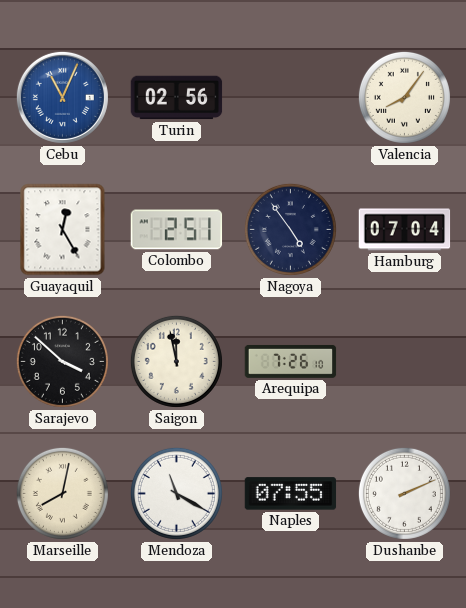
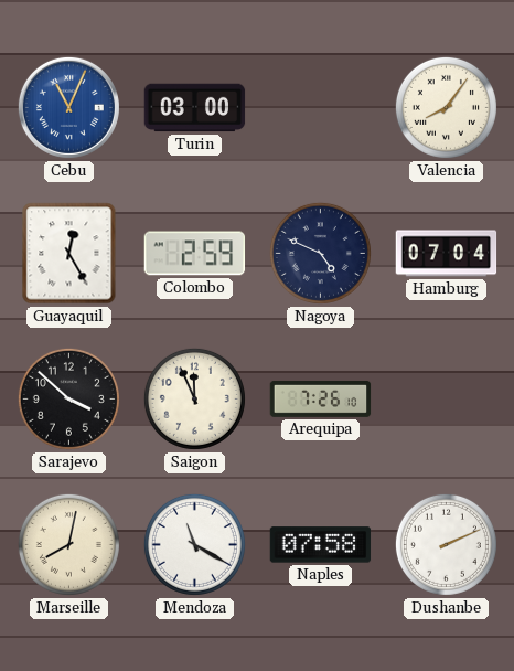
Turin: 02:56 -> 03:00
Colombo: 2:51 -> 2:59
Nagoya: 4:54 -> 4:49
Saigon: 11:58 -> 11:56
Naples: 07:55 -> 07:58
